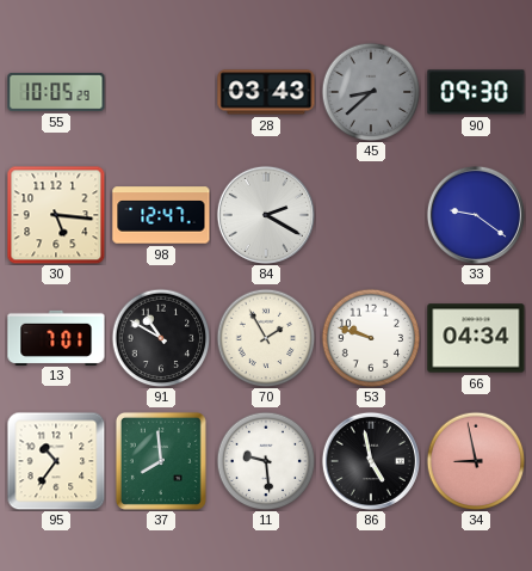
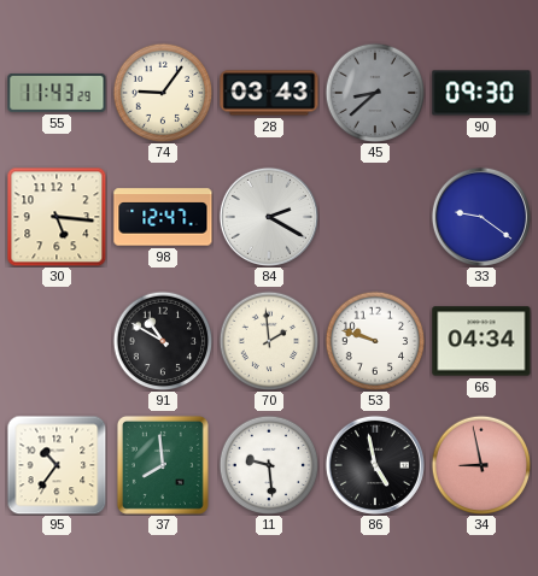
55: 10:05 -> 11:43
74: none -> 9:06
13: 7:01 -> none
70: 1:55 -> 1:59
